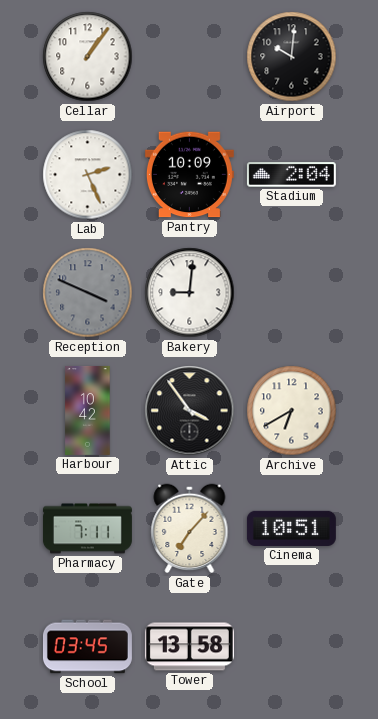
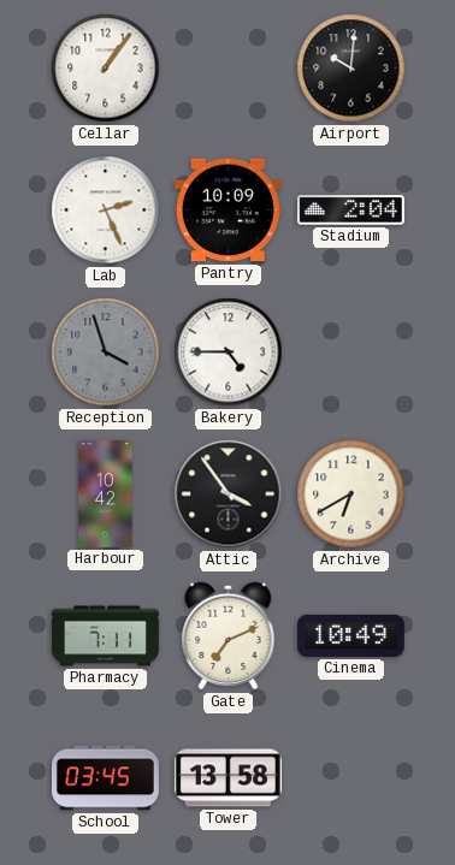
Reception: 3:49 -> 3:57
Bakery: 9:01 -> 4:45
Gate: 7:07 -> 7:11
Cinema: 10:51 -> 10:49
